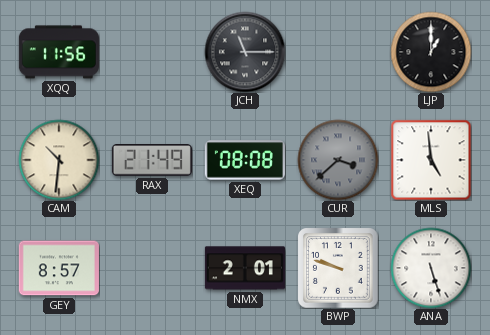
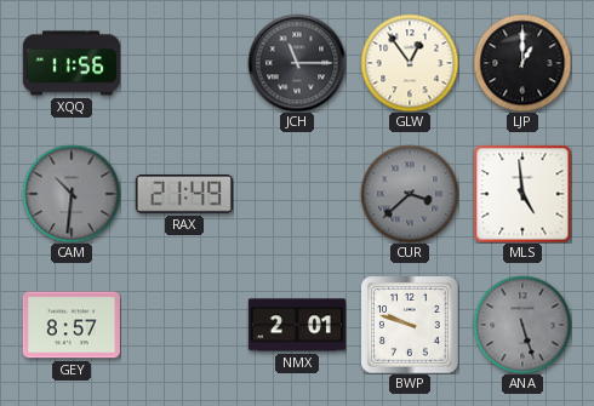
GLW: none -> 12:54
CAM dial: cream -> grey
XEQ: 08:08 -> none
ANA dial: white -> grey
